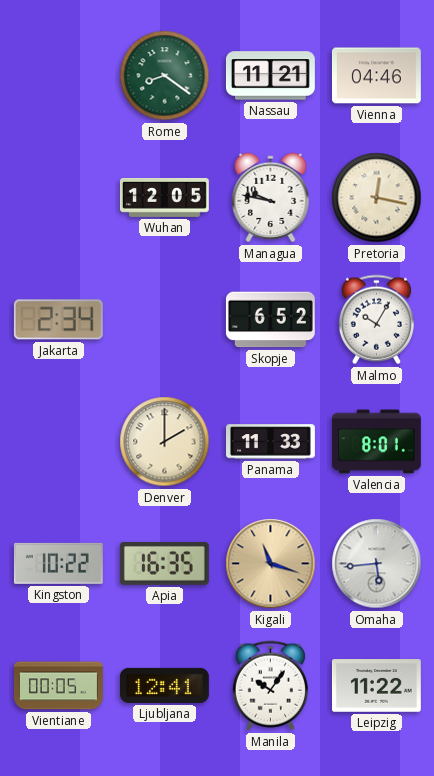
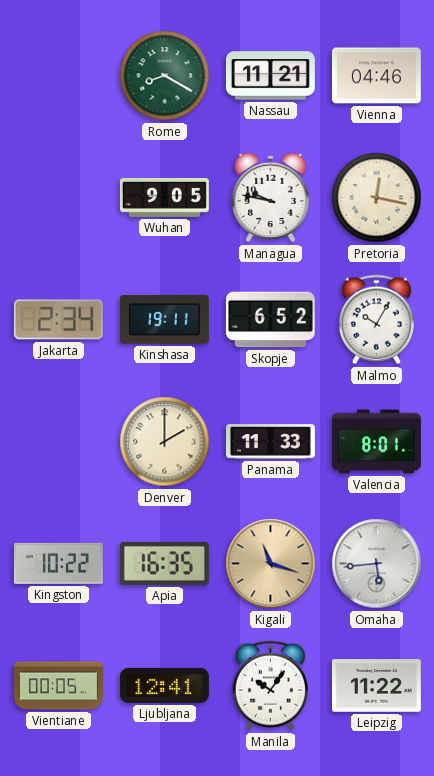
Rome: 8:21 -> 8:20
Wuhan: 12:05 -> 9:05
Kinshasa: none -> 19:11
